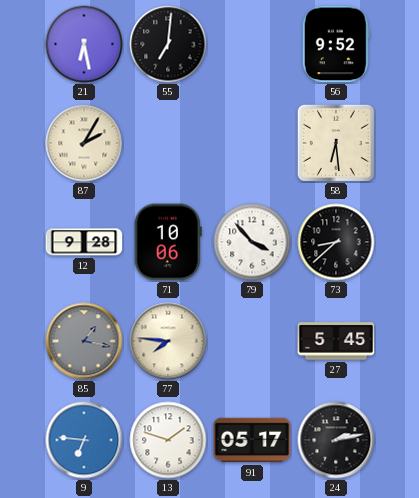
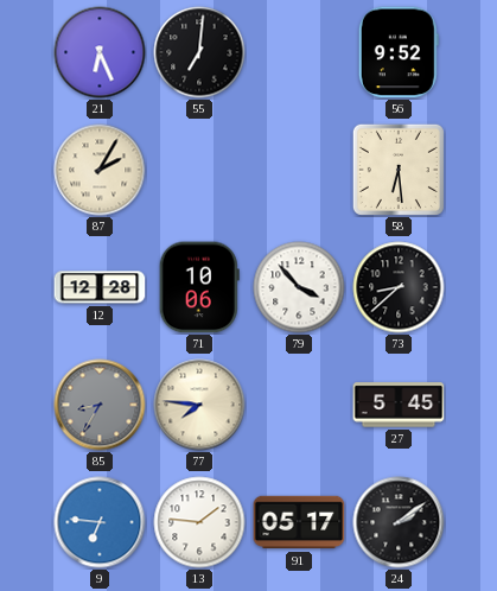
21: 6:28 -> 6:26
12: 9:28 -> 12:28
85: 1:17 -> 8:35
13: 1:48 -> 1:46
24: 2:13 -> 2:09
